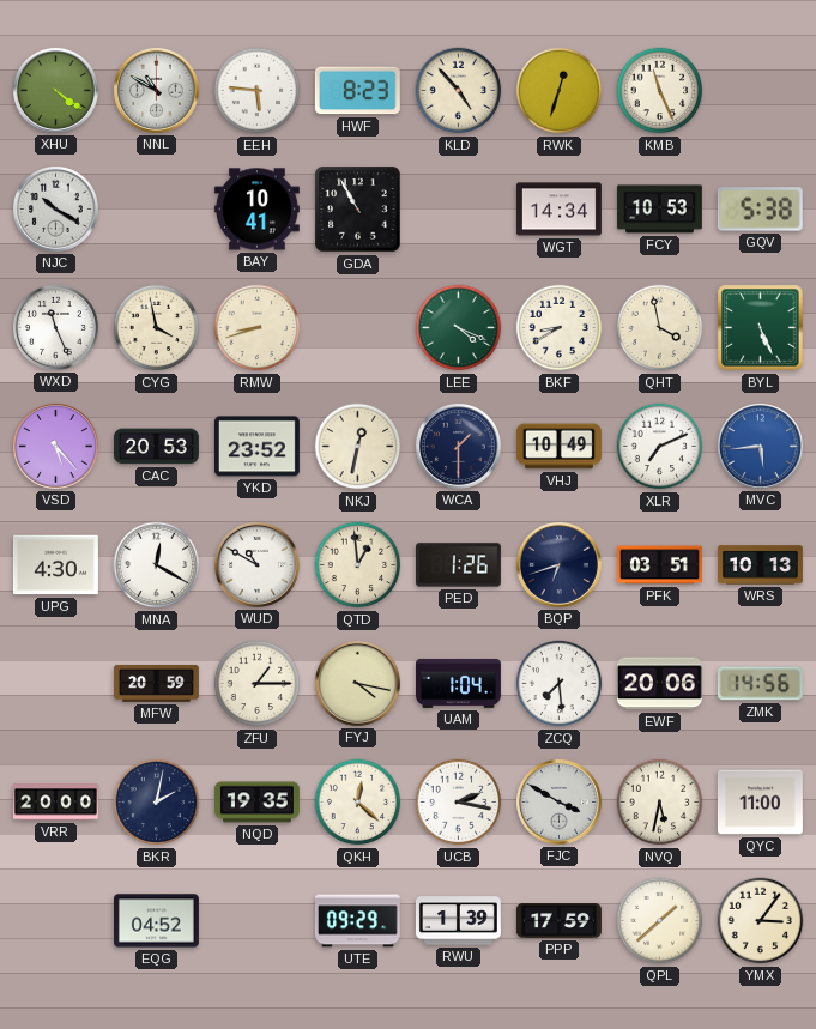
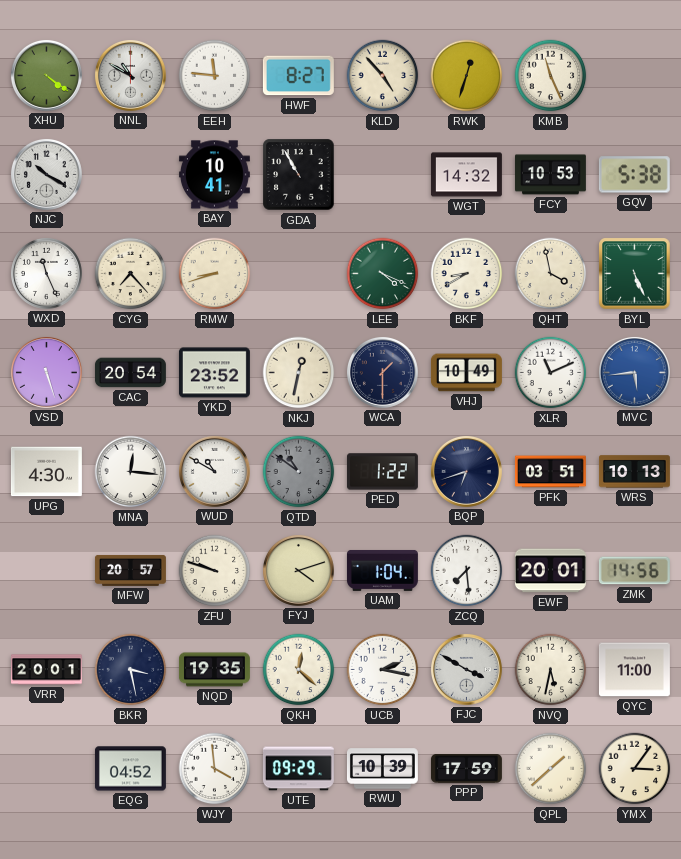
EEH: 5:46 -> 11:46
HWF: 8:23 -> 8:27
WGT: 14:34 -> 14:32
CYG: 3:58 -> 7:23
VSD: 5:23 -> 5:27
CAC: 20:53 -> 20:54
XLR: 7:11 -> 11:11
MNA: 12:20 -> 12:16
QTD: 12:59 -> 10:51
QTD dial: cream -> grey
PED: 1:26 -> 1:22
MFW: 20:59 -> 20:57
ZFU: 1:15 -> 9:48
FYJ: 4:17 -> 4:12
EWF: 20:06 -> 20:01
VRR: 20:00 -> 20:01
BKR: 2:02 -> 3:28
WJY: none -> 3:59
RWU: 1:39 -> 10:39
